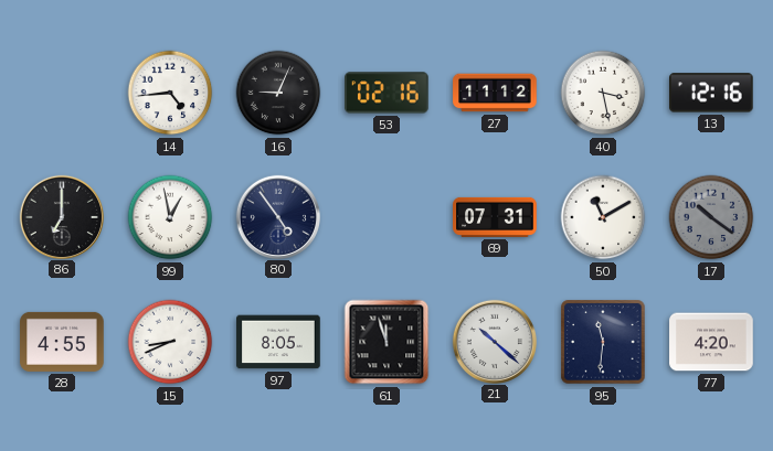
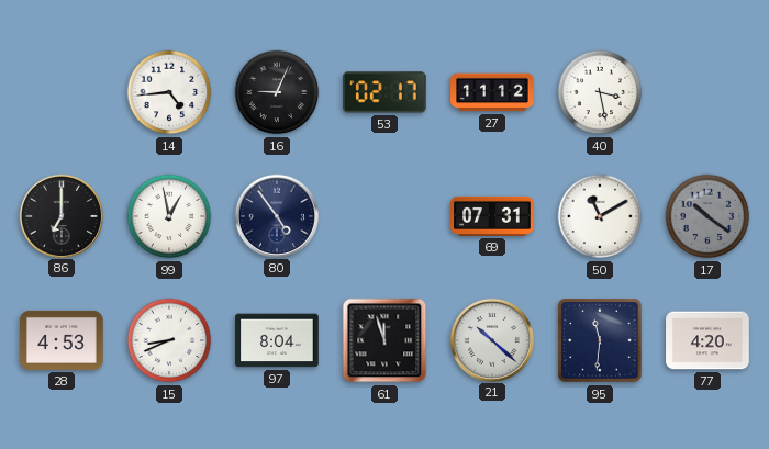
53: 02:16 -> 02:17
13: 12:16 -> none
28: 4:55 -> 4:53
97: 8:05 -> 8:04
